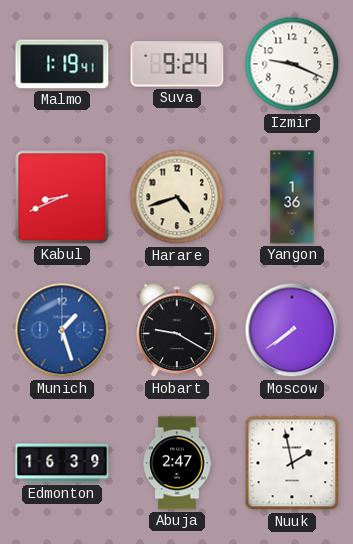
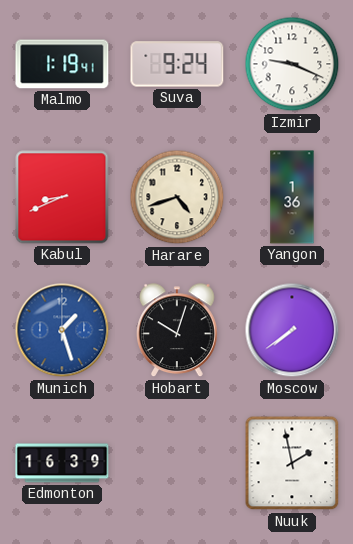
Hobart: 9:20 -> 10:03
Abuja: 2:47 -> none
